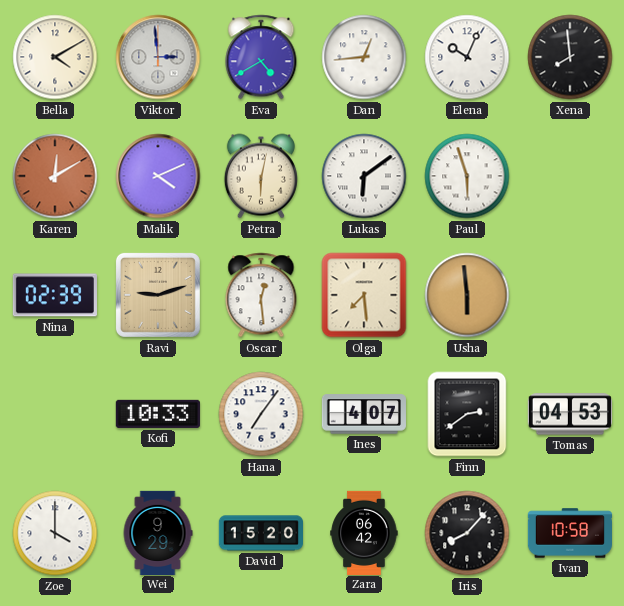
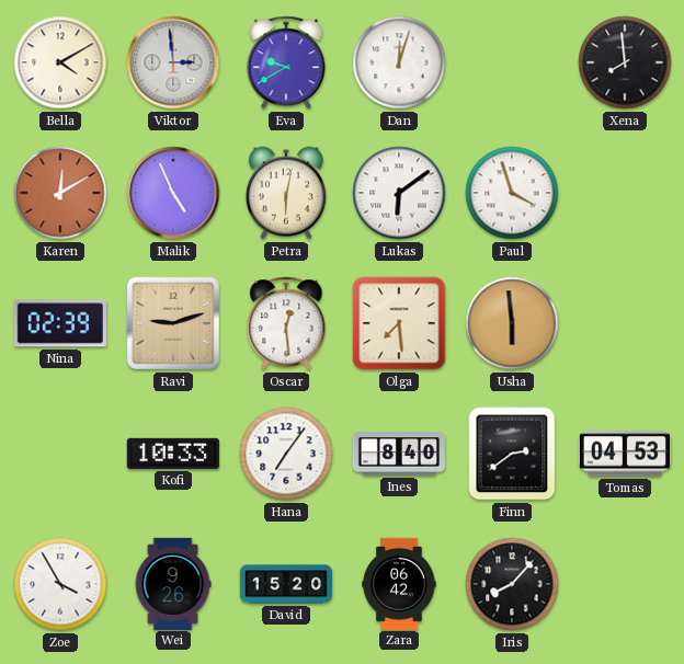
Eva: 4:40 -> 9:40
Dan: 12:44 -> 12:03
Elena: 10:04 -> none
Malik: 4:11 -> 4:56
Paul: 5:57 -> 3:57
Ines: 4:07 -> 8:40
Zoe: 4:00 -> 3:55
Wei: 9:29 -> 9:26
Ivan: 10:58 -> none
